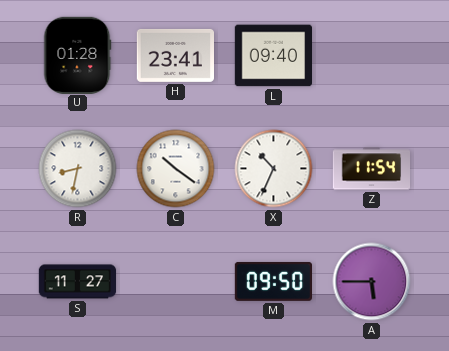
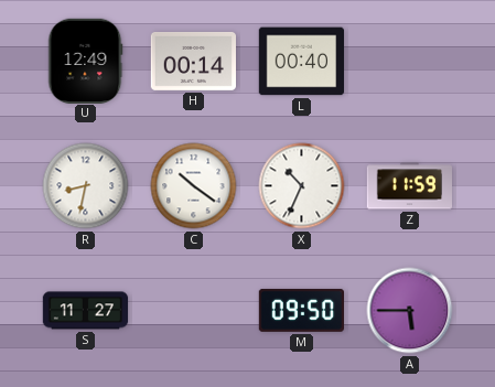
U: 01:28 -> 12:49
H: 23:41 -> 00:14
L: 09:40 -> 00:40
Z: 11:54 -> 11:59
